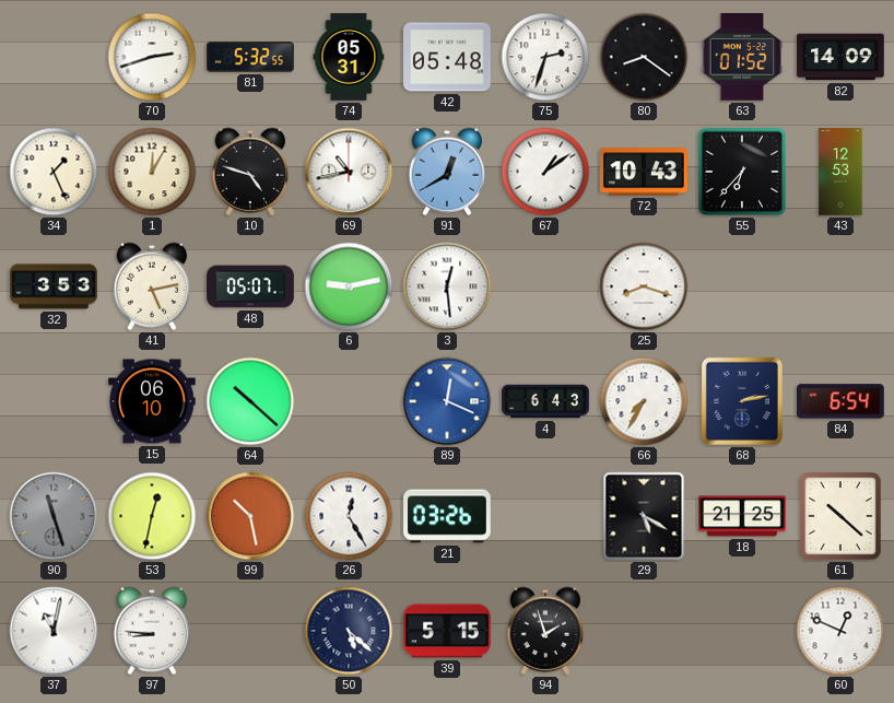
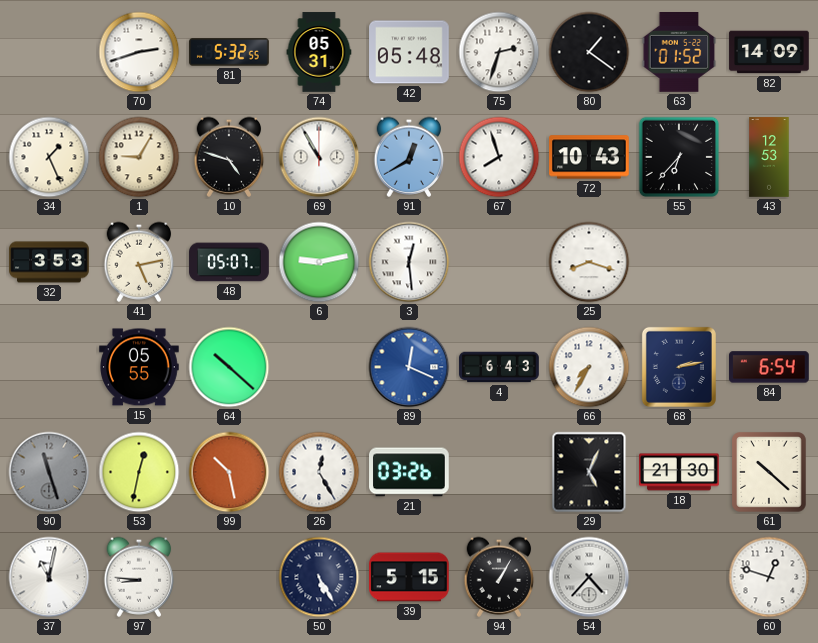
80: 8:21 -> 1:21
1: 12:05 -> 9:05
69: 10:43 -> 10:55
67: 1:09 -> 7:57
15: 06:10 -> 05:55
29: 5:20 -> 5:04
18: 21:25 -> 21:30
50: 5:22 -> 5:25
94: 1:57 -> 1:05
54: none -> 4:37
60: 12:49 -> 12:48
